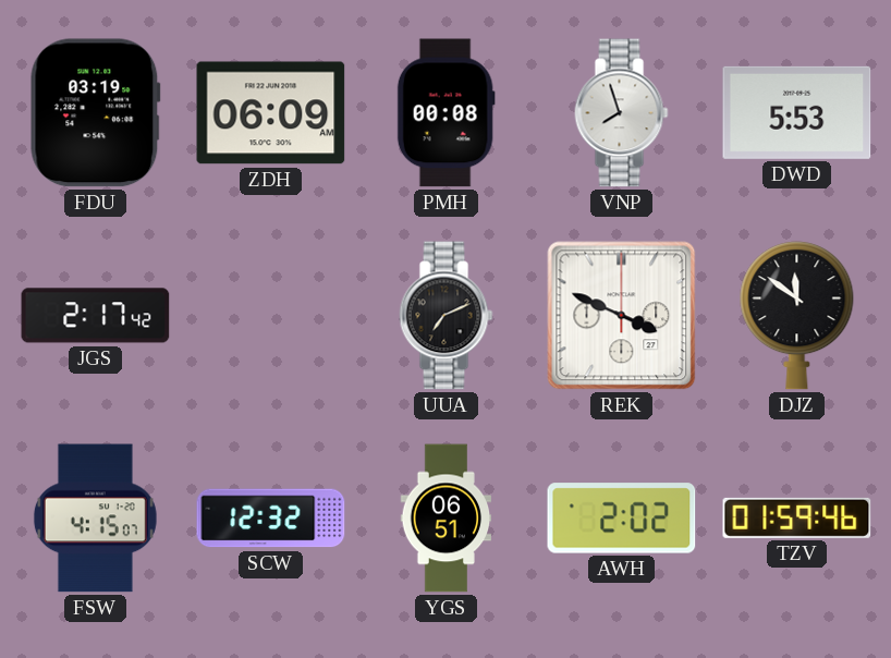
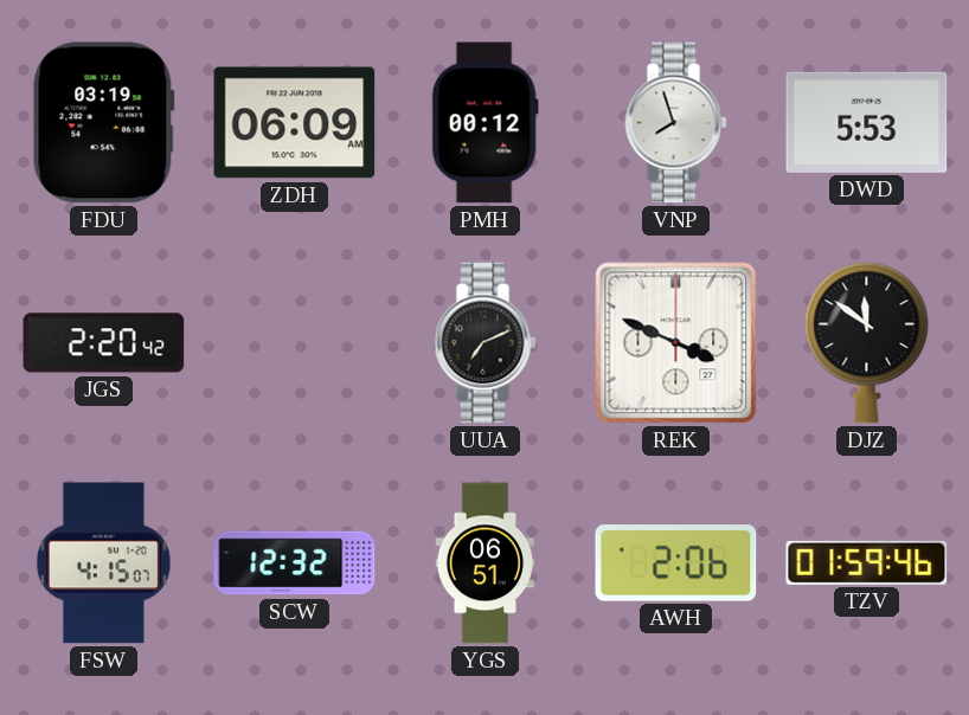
PMH: 00:08 -> 00:12
JGS: 2:17 -> 2:20
AWH: 2:02 -> 2:06
